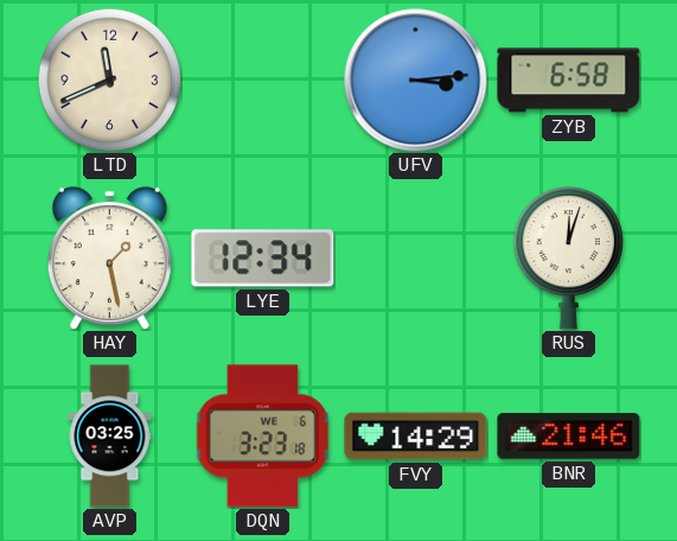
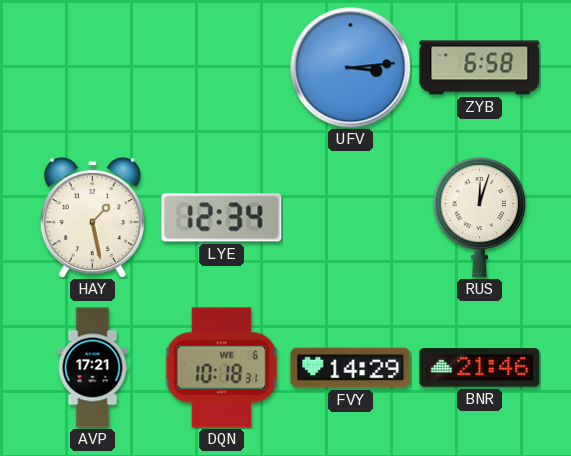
LTD: 11:41 -> none
AVP: 03:25 -> 17:21
DQN: 3:23 -> 10:18
